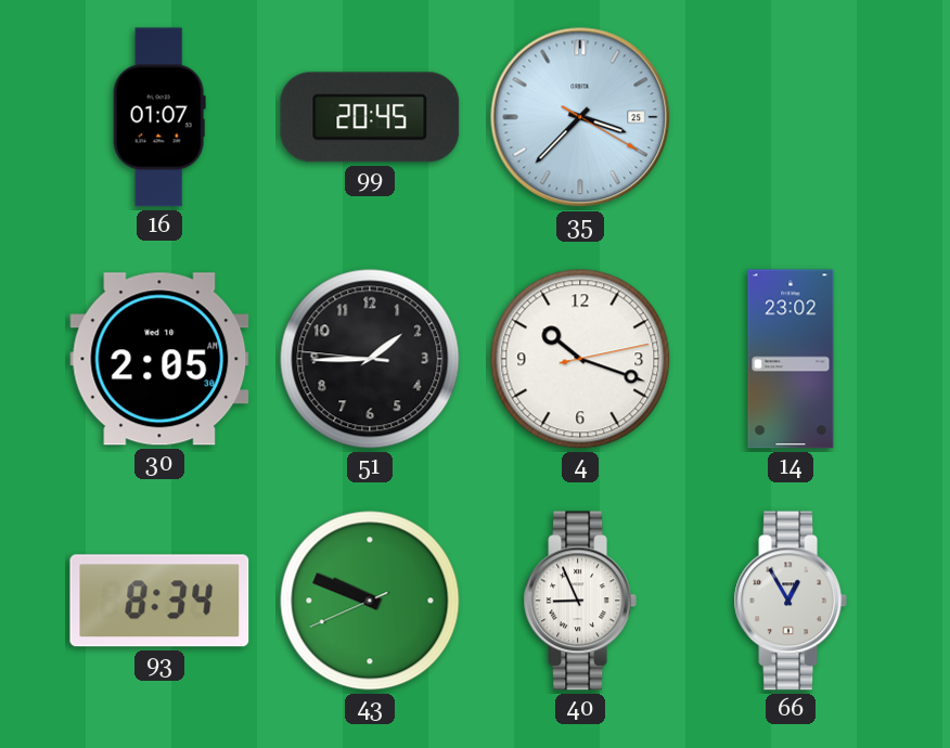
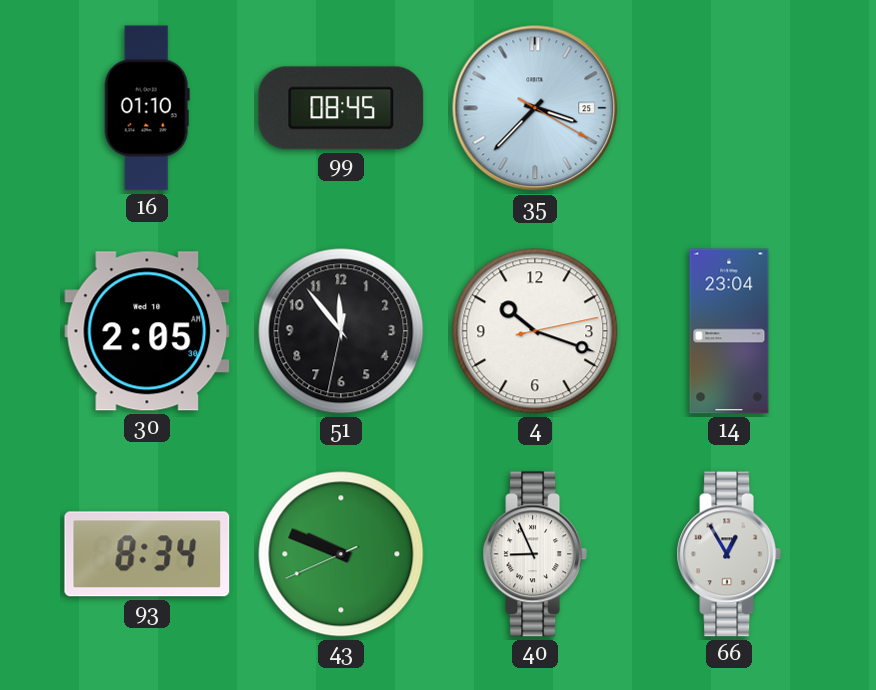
16: 01:07 -> 01:10
99: 20:45 -> 08:45
51: 1:44 -> 11:53
14: 23:02 -> 23:04
